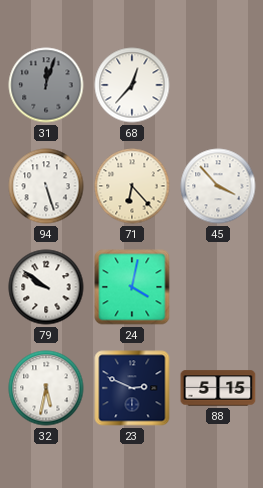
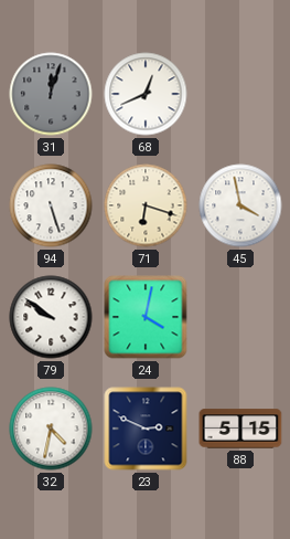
68: 12:37 -> 12:41
71: 6:23 -> 6:18
45: 3:53 -> 3:58
32: 5:32 -> 4:32
